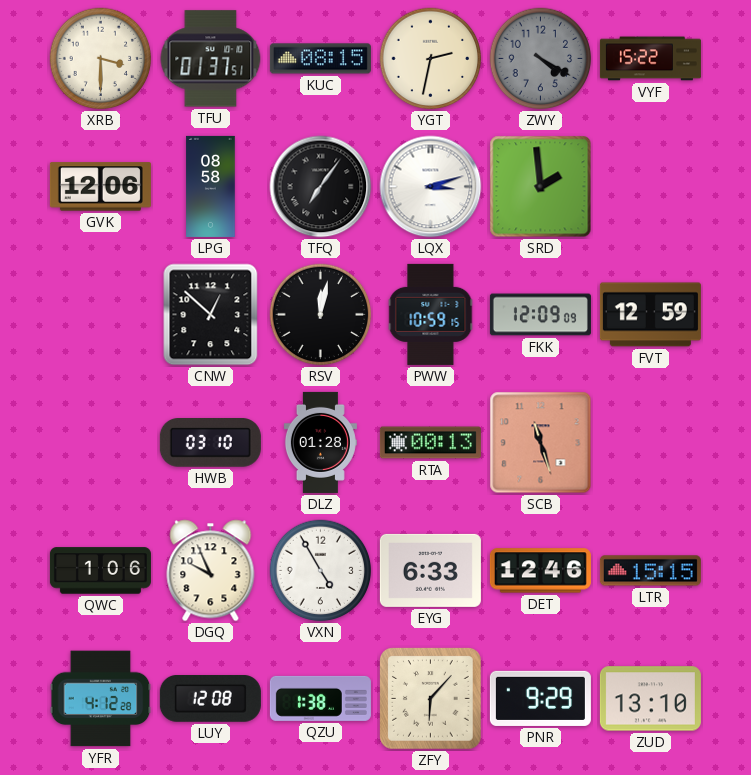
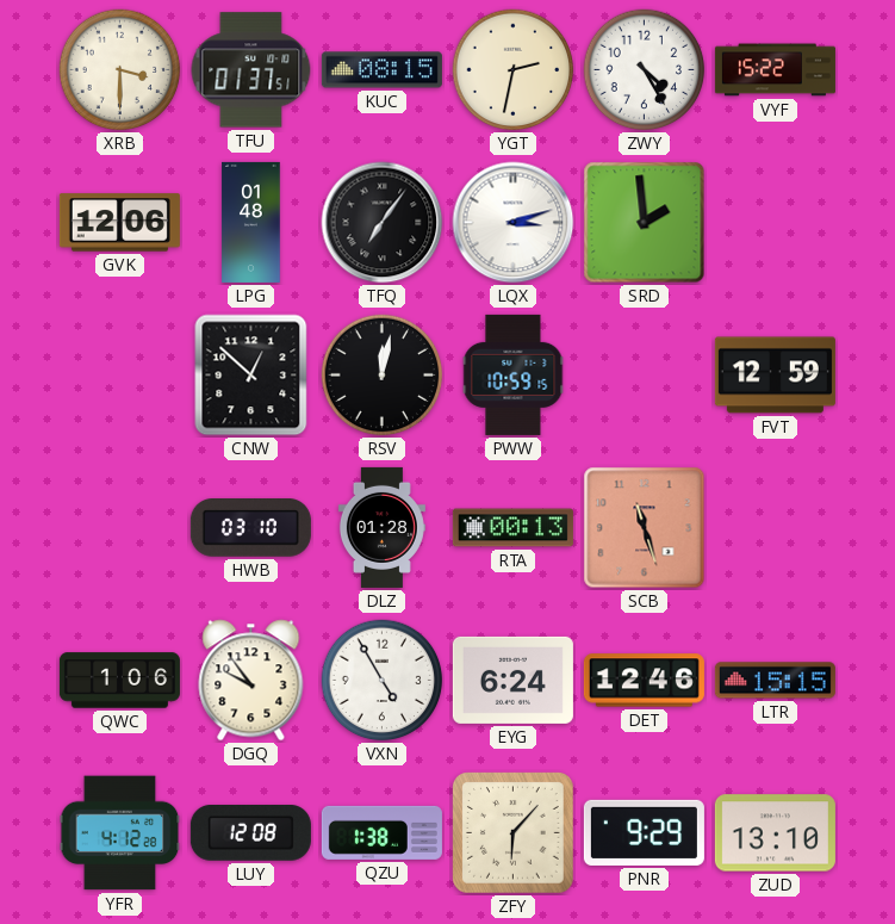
ZWY: 4:20 -> 4:25
ZWY dial: grey -> white
LPG: 08:58 -> 01:48
FKK: 12:09 -> none
DGQ: 9:56 -> 9:54
EYG: 6:33 -> 6:24
